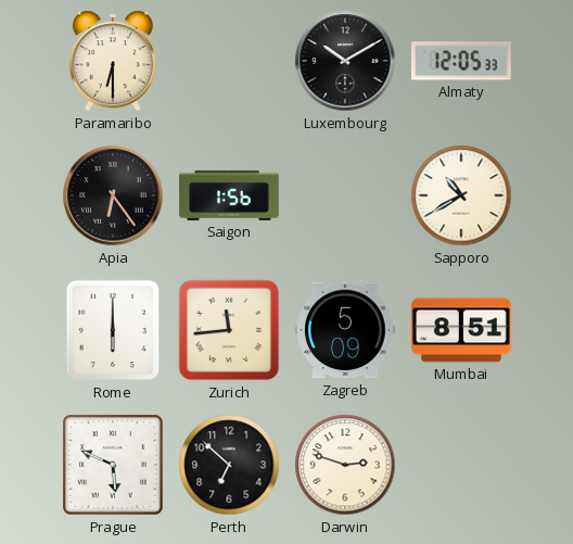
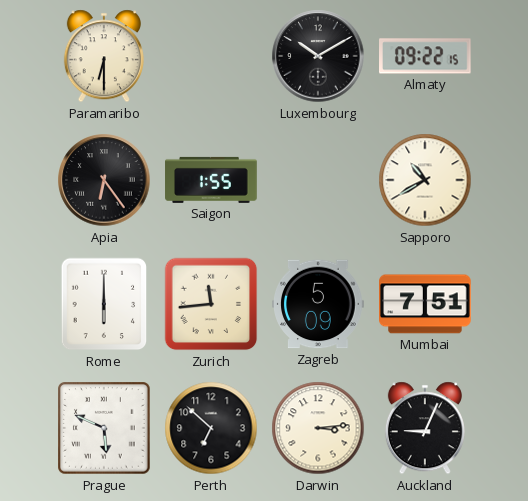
Almaty: 12:05 -> 09:22
Saigon: 1:56 -> 1:55
Mumbai: 8:51 -> 7:51
Darwin: 2:48 -> 3:14
Auckland: none -> 9:04
